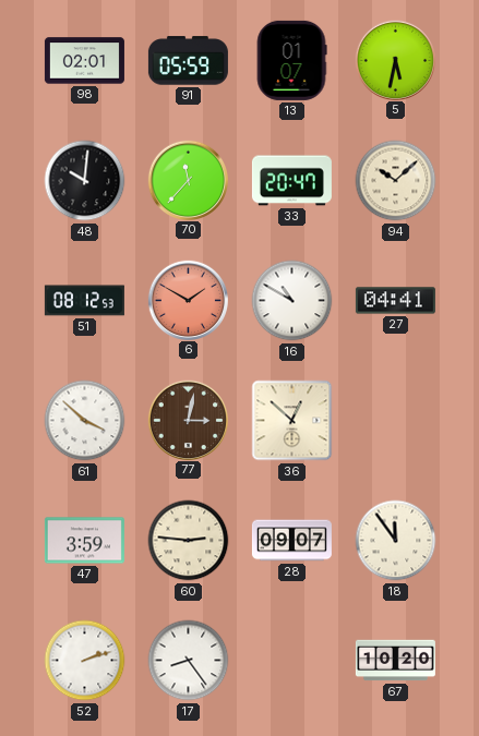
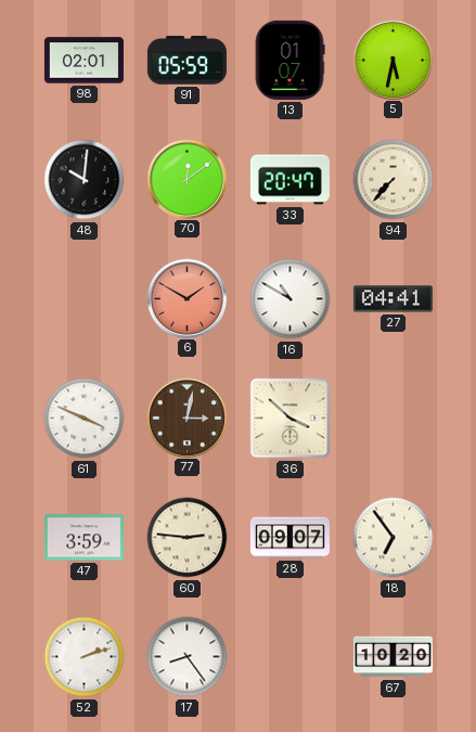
70: 11:37 -> 12:09
94: 10:08 -> 7:37
51: 08:12 -> none
61: 3:52 -> 3:49
36: 12:52 -> 3:52
18: 11:54 -> 6:54
